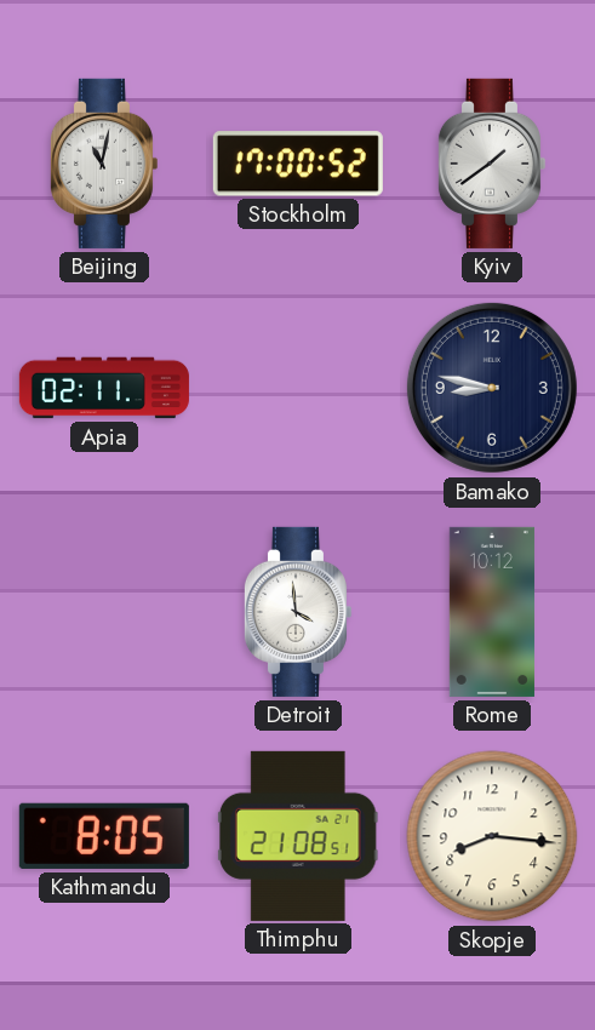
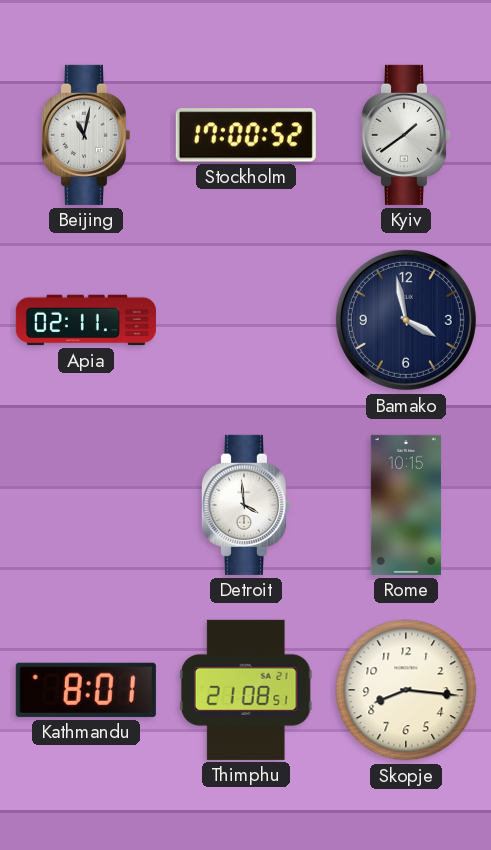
Bamako: 8:47 -> 3:58
Rome: 10:12 -> 10:15
Kathmandu: 8:05 -> 8:01
